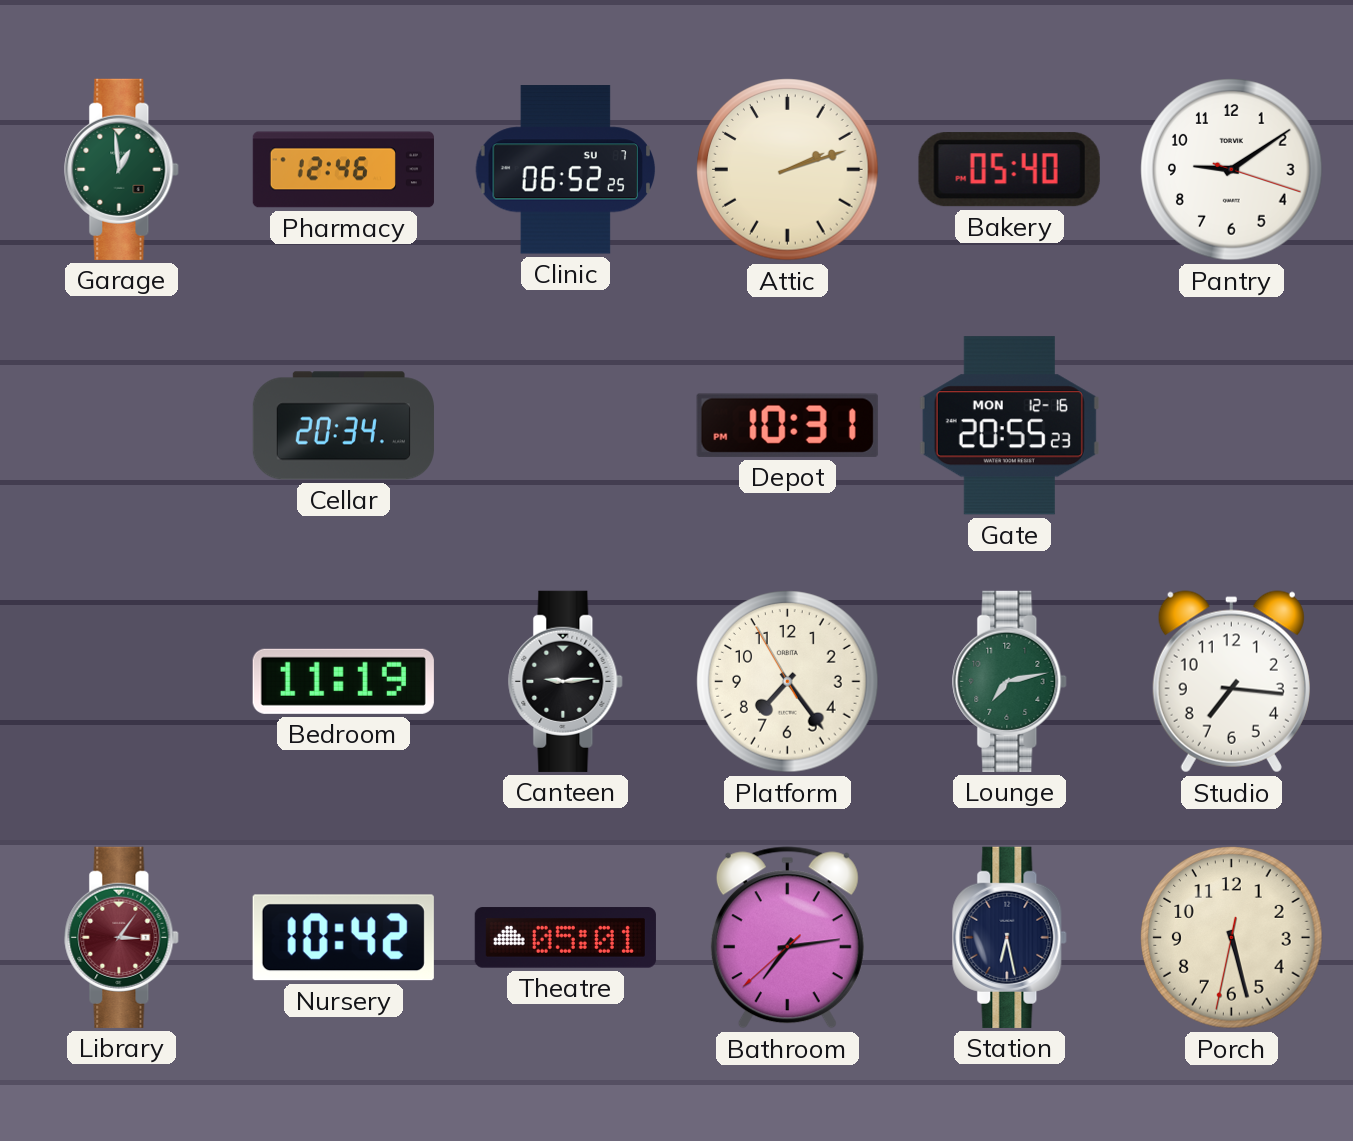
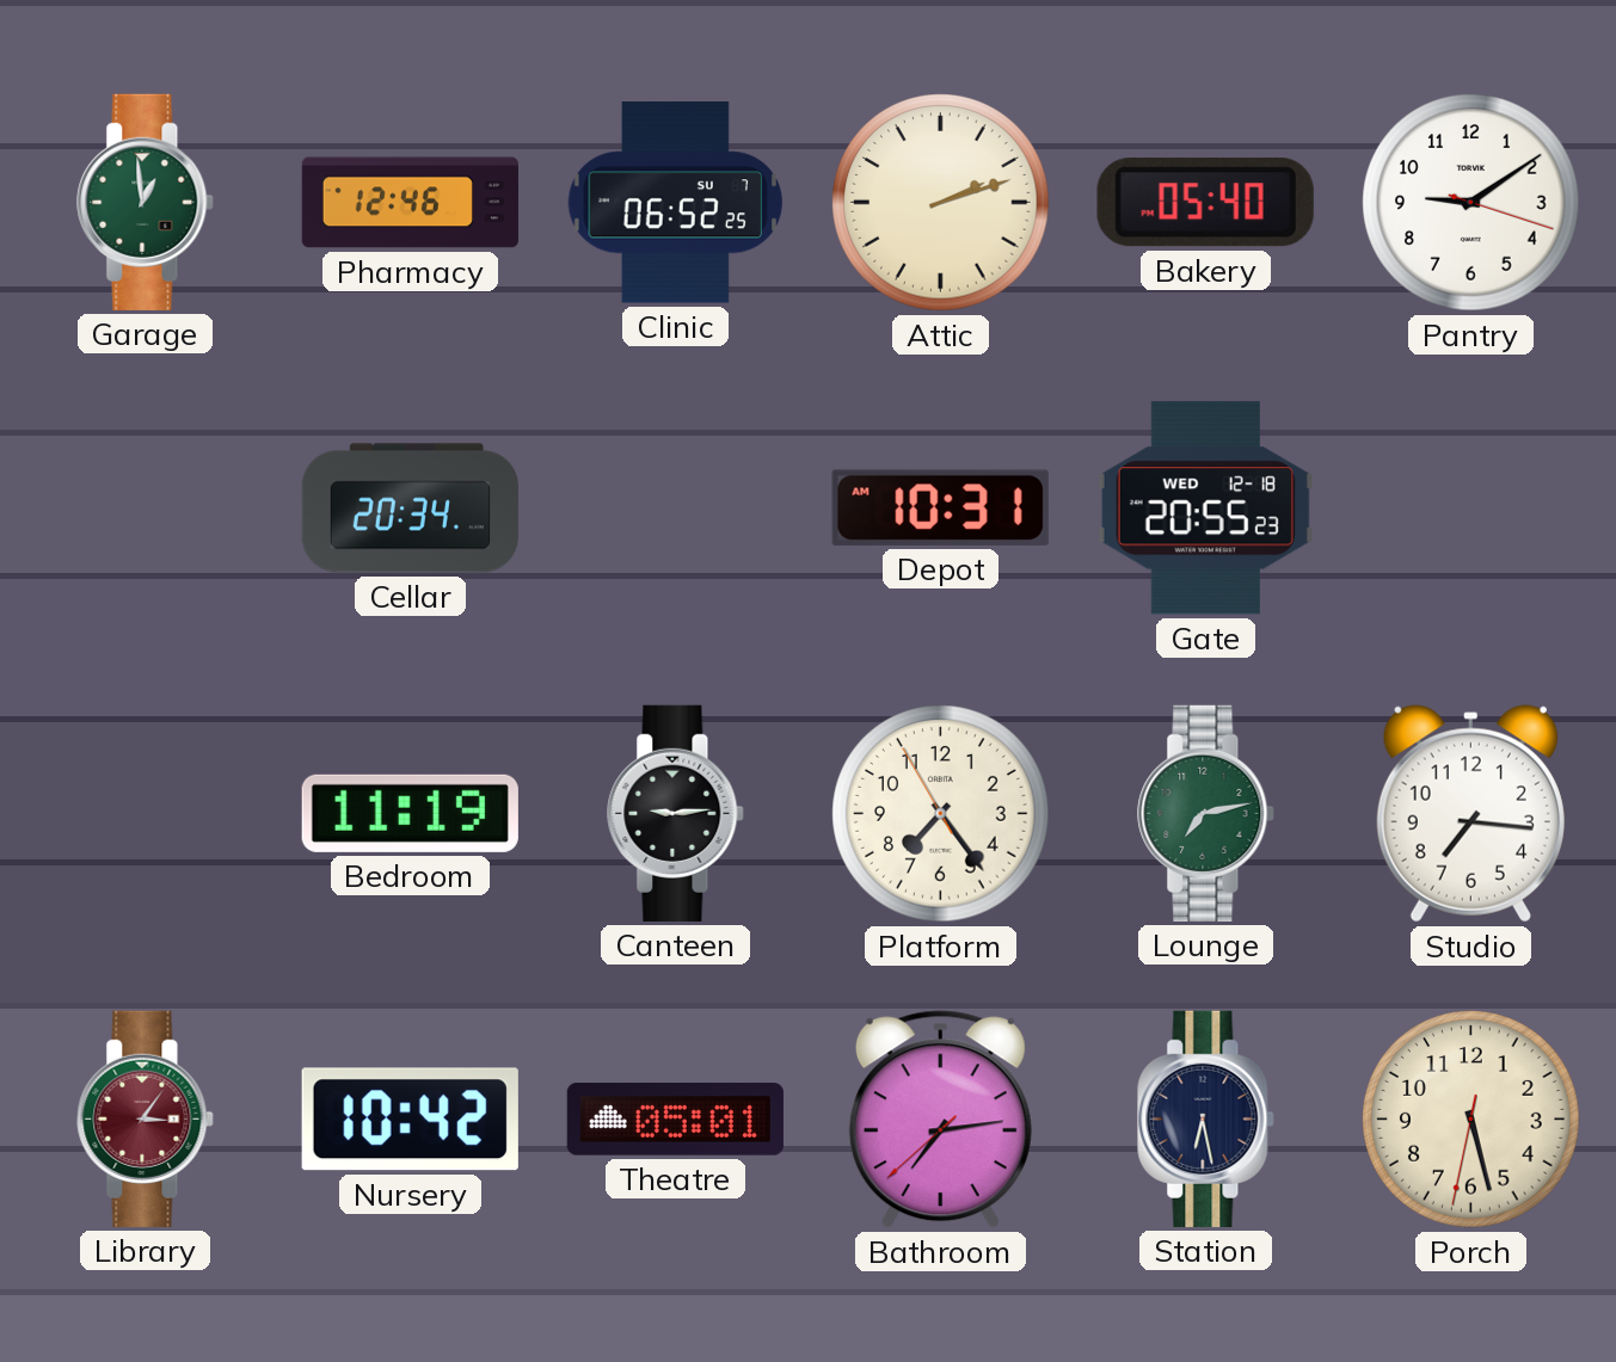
Depot: 10:31 PM -> 10:31 AM
Gate date: MON 12-16 -> WED 12-18
